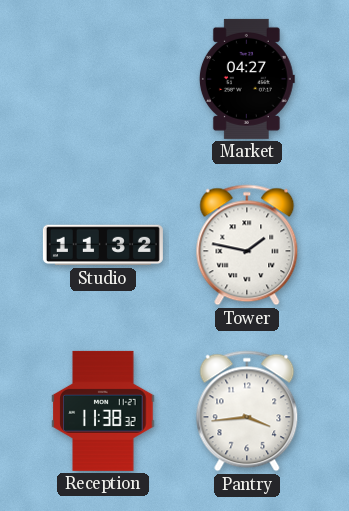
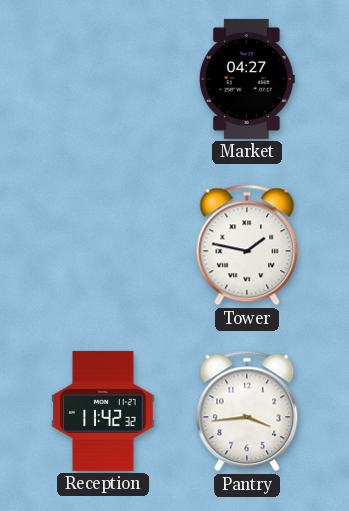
Studio: 11:32 -> none
Reception: 11:38 -> 11:42
